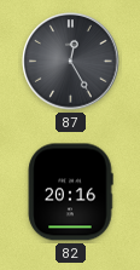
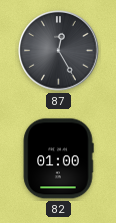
82: 20:16 -> 01:00
